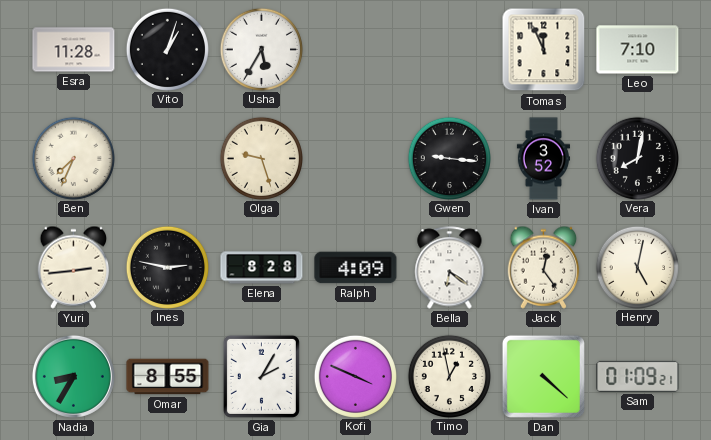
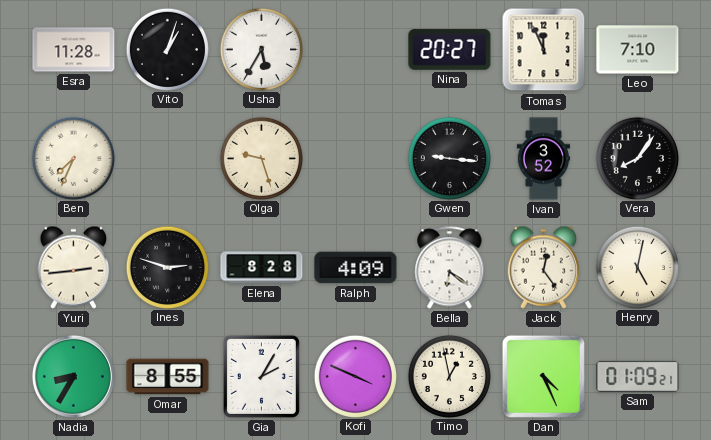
Nina: none -> 20:27
Vera: 8:02 -> 8:06
Ines: 2:47 -> 2:48
Dan: 4:22 -> 4:26
